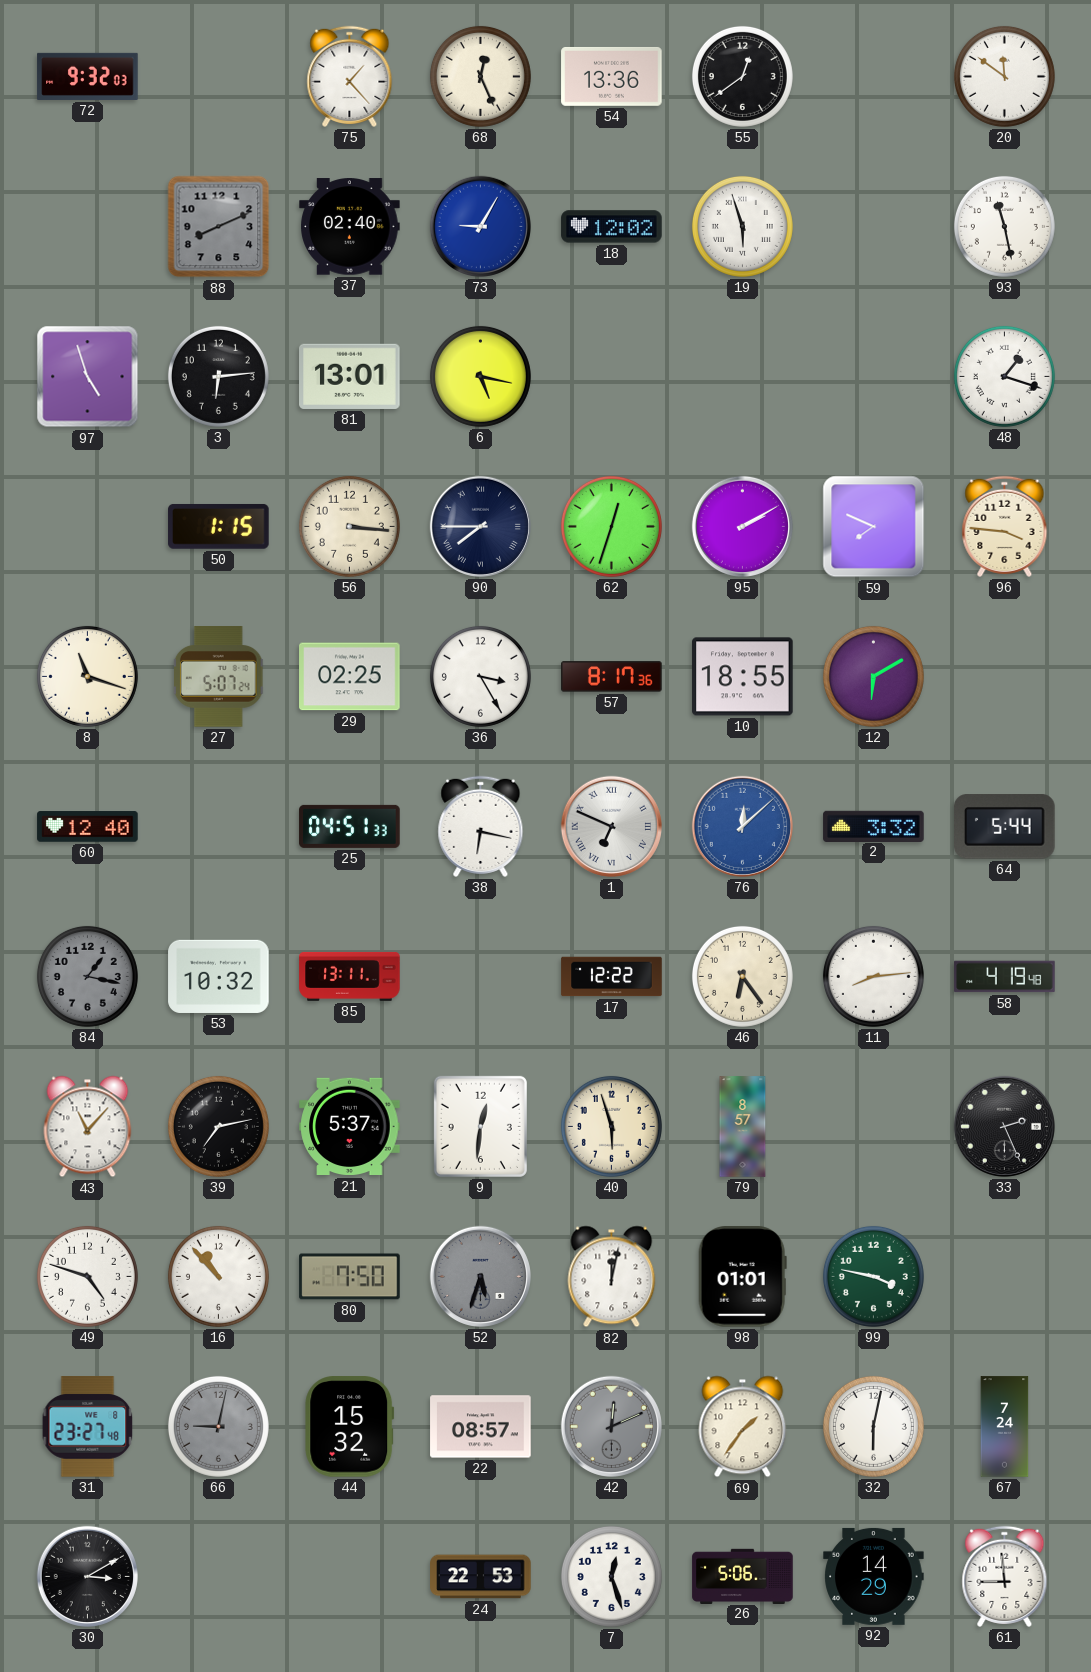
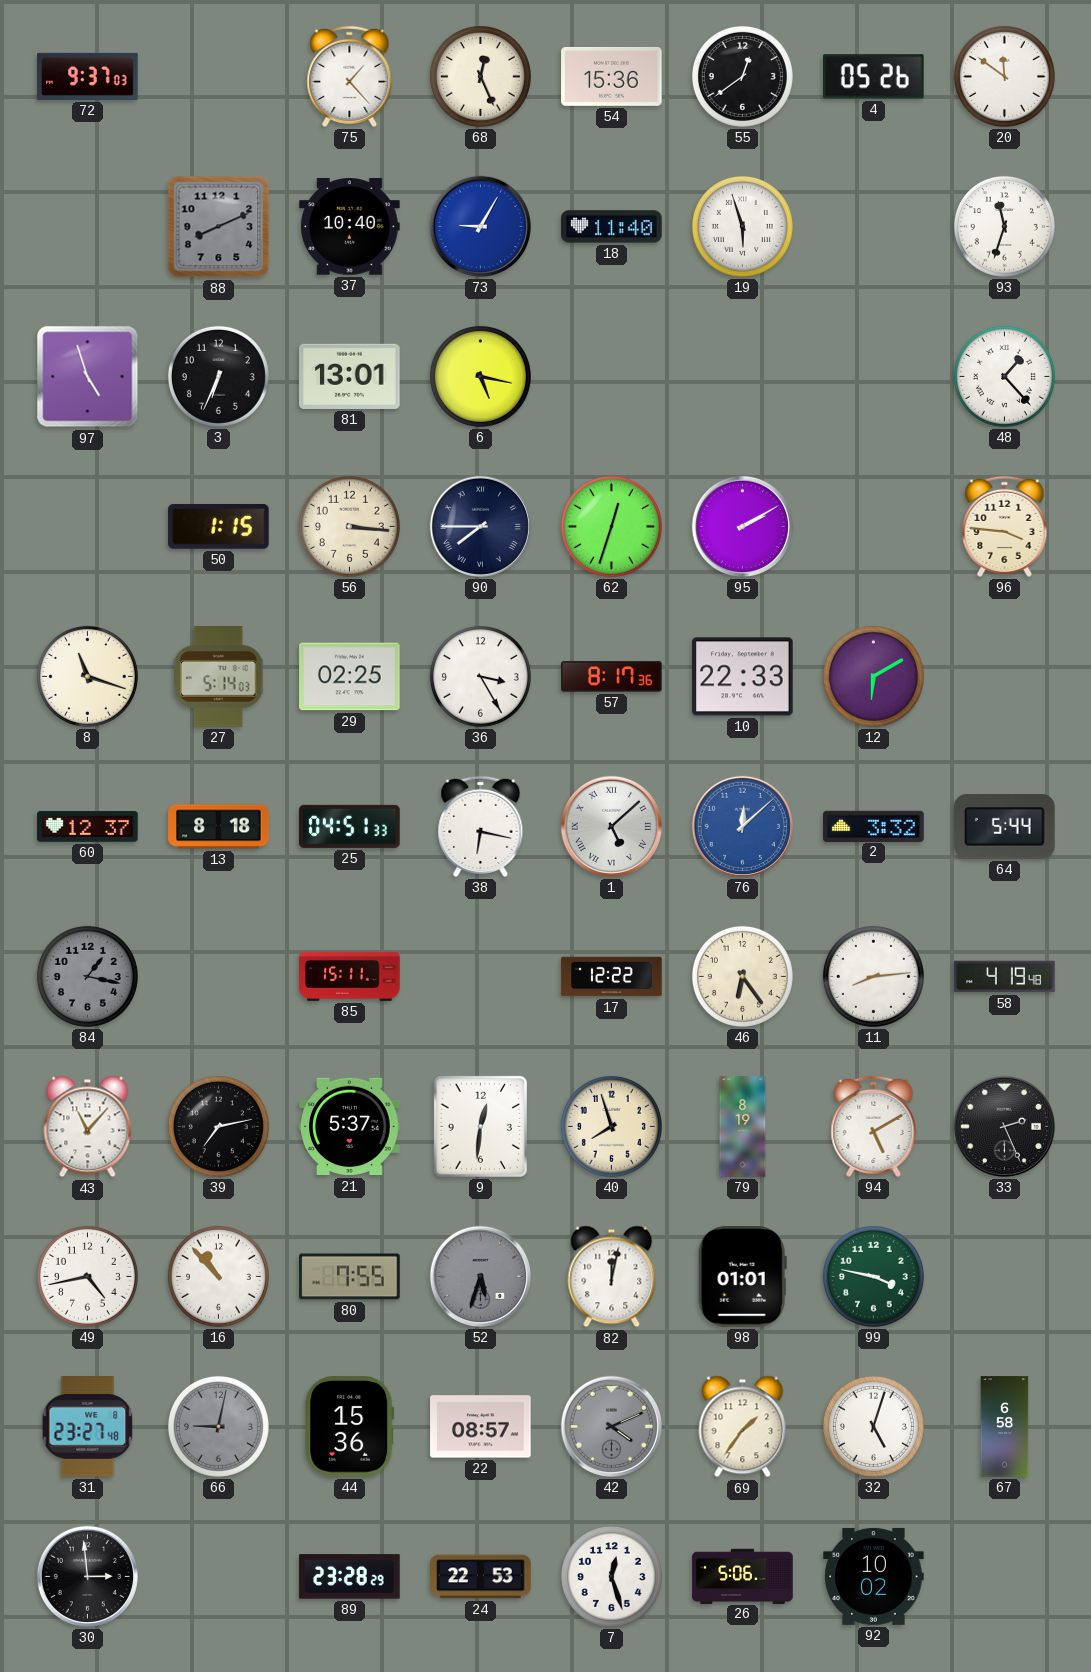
72: 9:32 -> 9:37
54: 13:36 -> 15:36
4: none -> 05:26
37: 02:40 -> 10:40
18: 12:02 -> 11:40
93: 11:28 -> 11:33
3: 6:14 -> 6:34
48: 1:18 -> 1:23
59: 7:49 -> none
27: 5:07 -> 5:14
10: 18:55 -> 22:33
60: 12:40 -> 12:37
13: none -> 8:18
1: 6:49 -> 5:08
53: 10:32 -> none
85: 13:11 -> 15:11
40: 5:57 -> 7:57
79: 8:57 -> 8:19
94: none -> 5:10
49: 4:48 -> 4:43
80: 7:50 -> 7:55
44: 15:32 -> 15:36
42: 12:11 -> 4:11
32: 6:02 -> 5:03
67: 7:24 -> 6:58
30: 3:10 -> 2:59
89: none -> 23:28
92: 14:29 -> 10:02
61: 8:59 -> none
